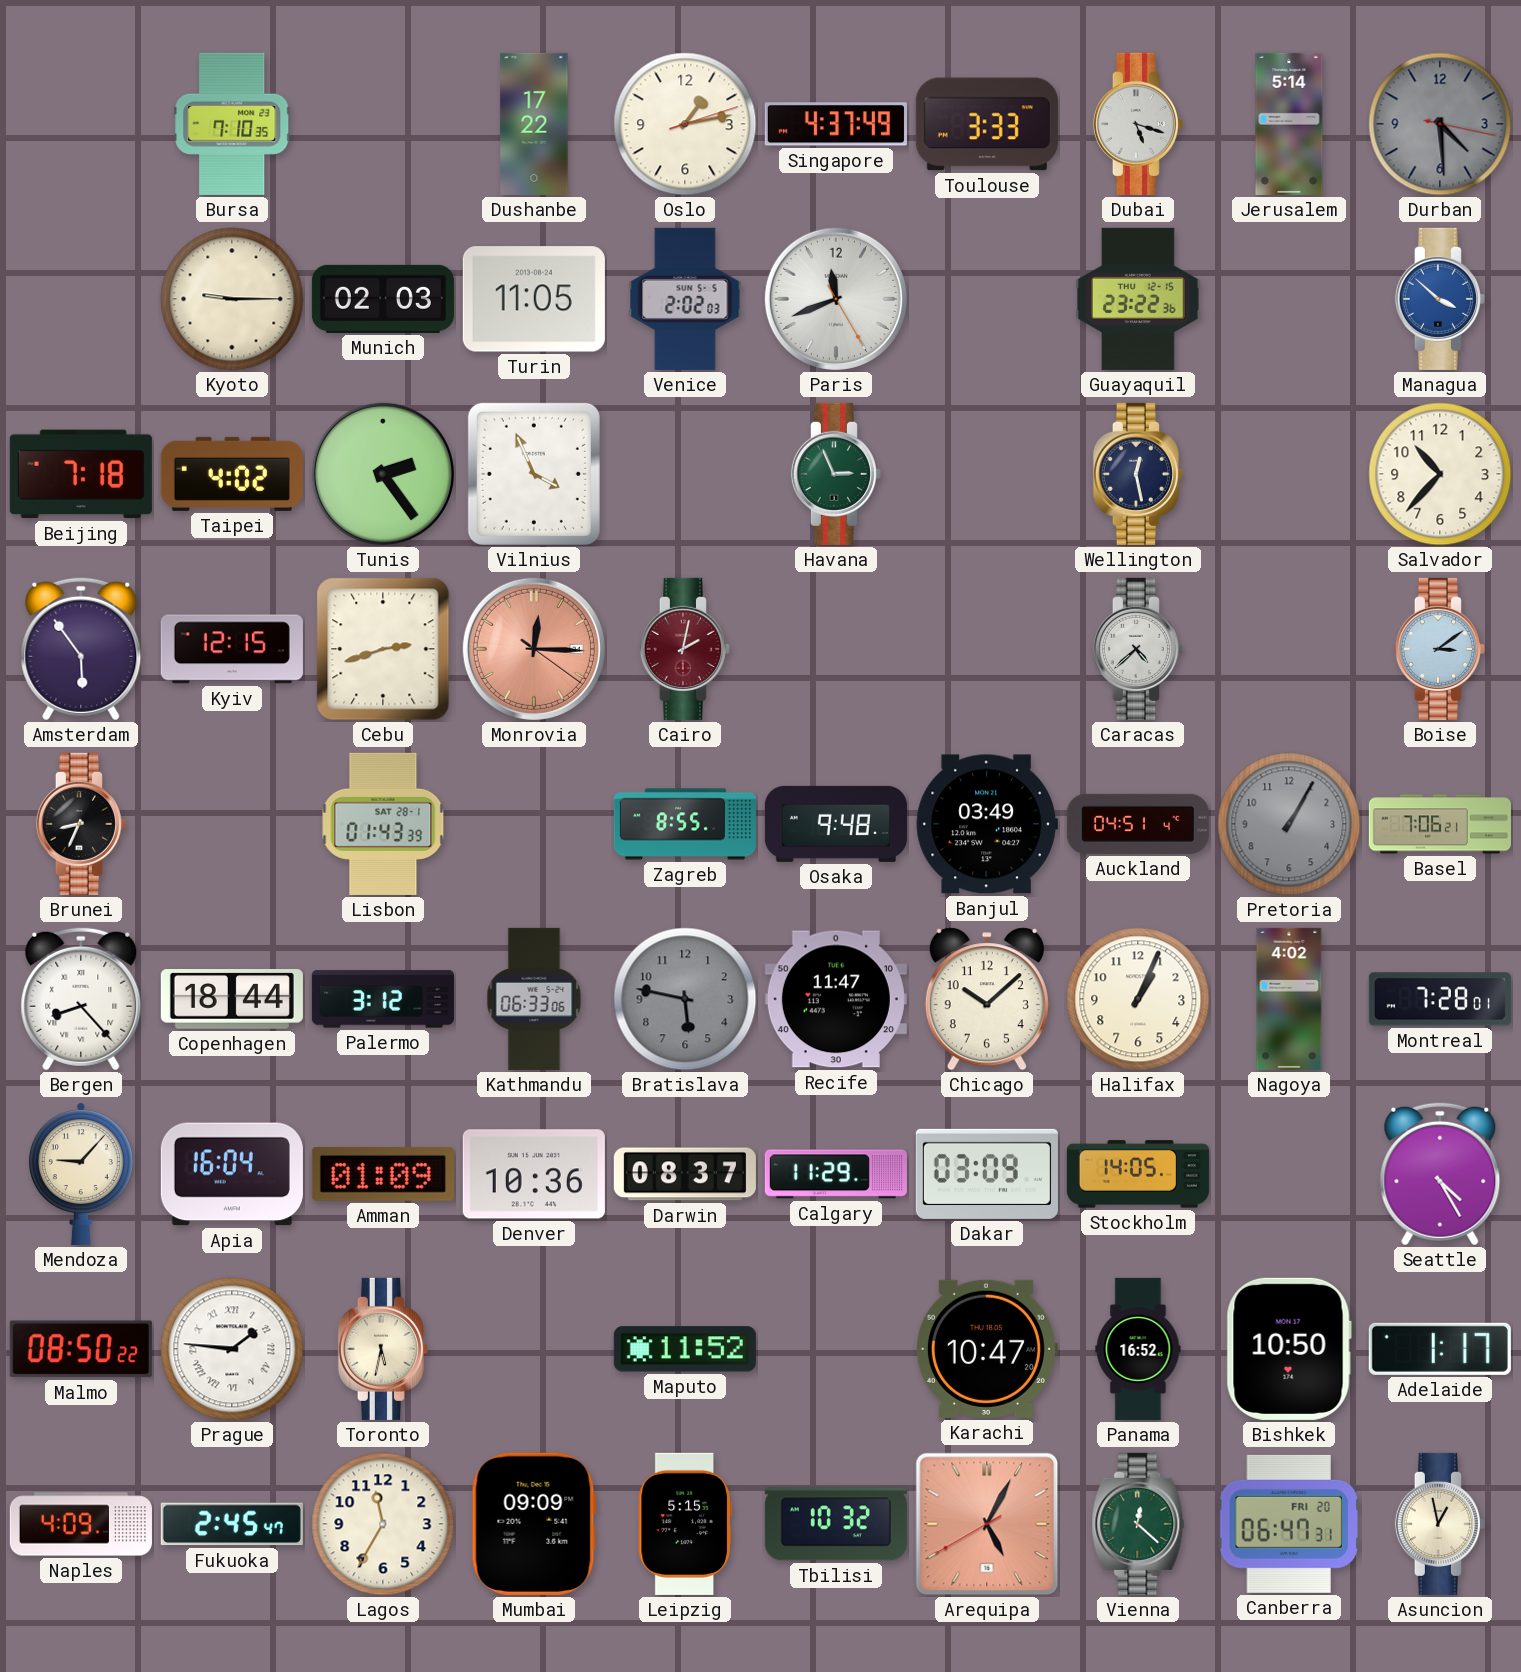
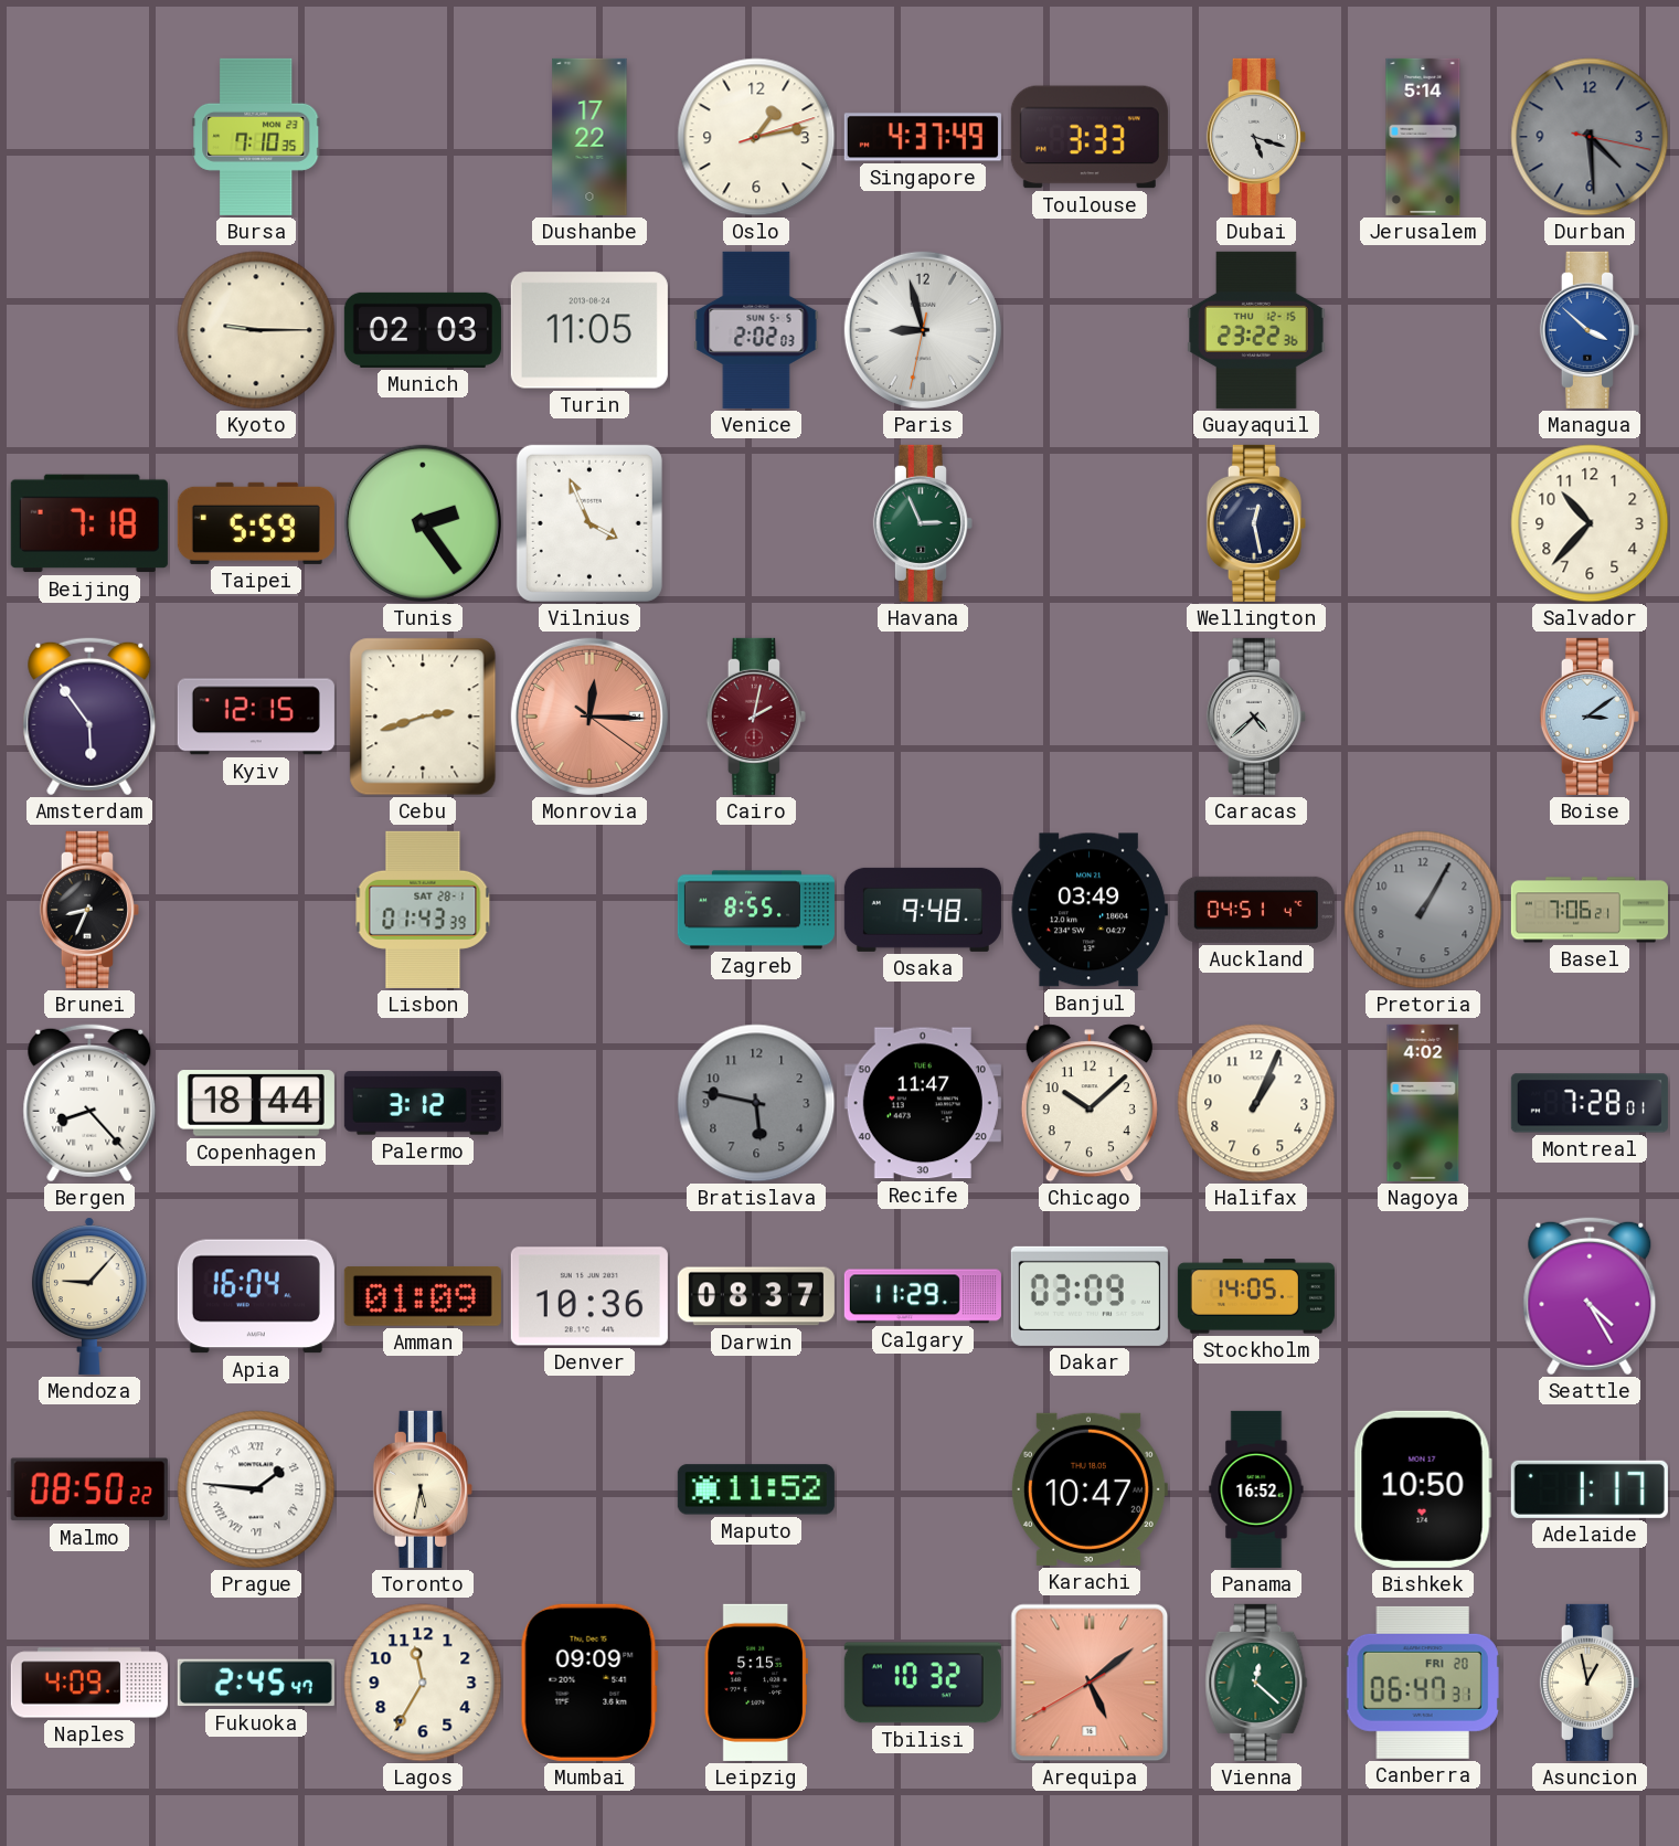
Paris: 11:41 -> 8:57
Taipei: 4:02 -> 5:59
Kathmandu: 06:33 -> none
Arequipa: 5:04 -> 5:08
